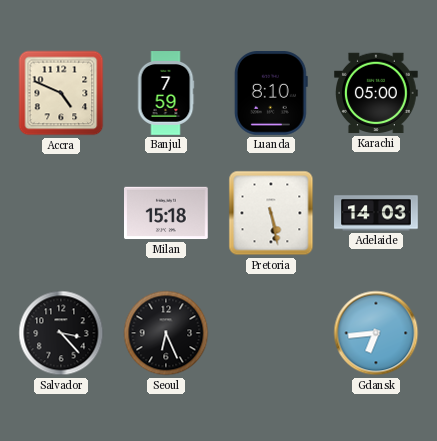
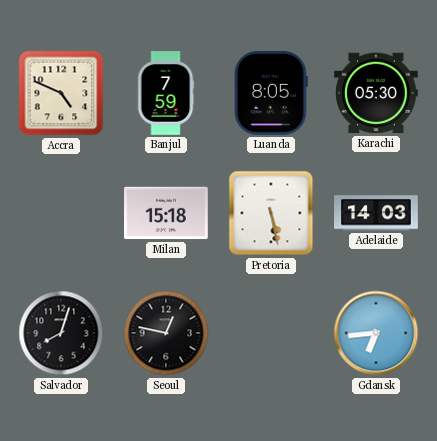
Luanda: 8:10 -> 8:05
Karachi: 05:00 -> 05:30
Salvador: 3:23 -> 8:03
Seoul: 6:26 -> 12:47
